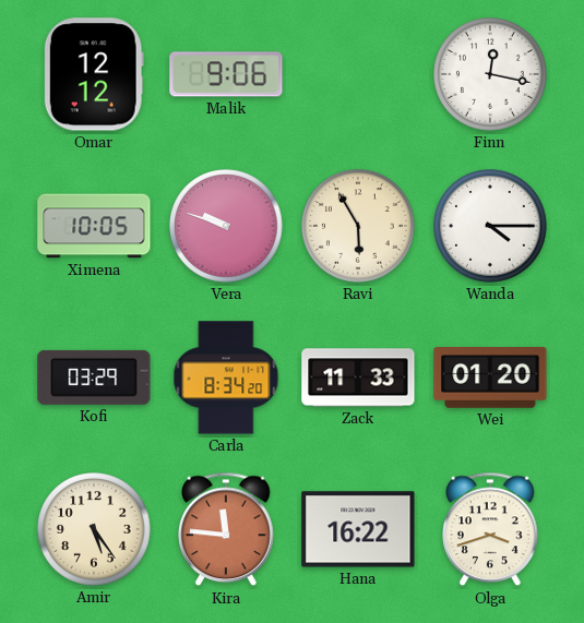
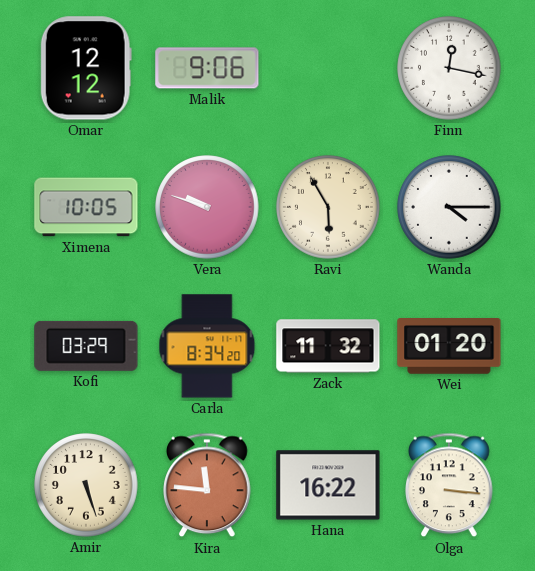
Zack: 11:33 -> 11:32
Amir: 5:24 -> 5:27
Olga: 3:42 -> 3:16
